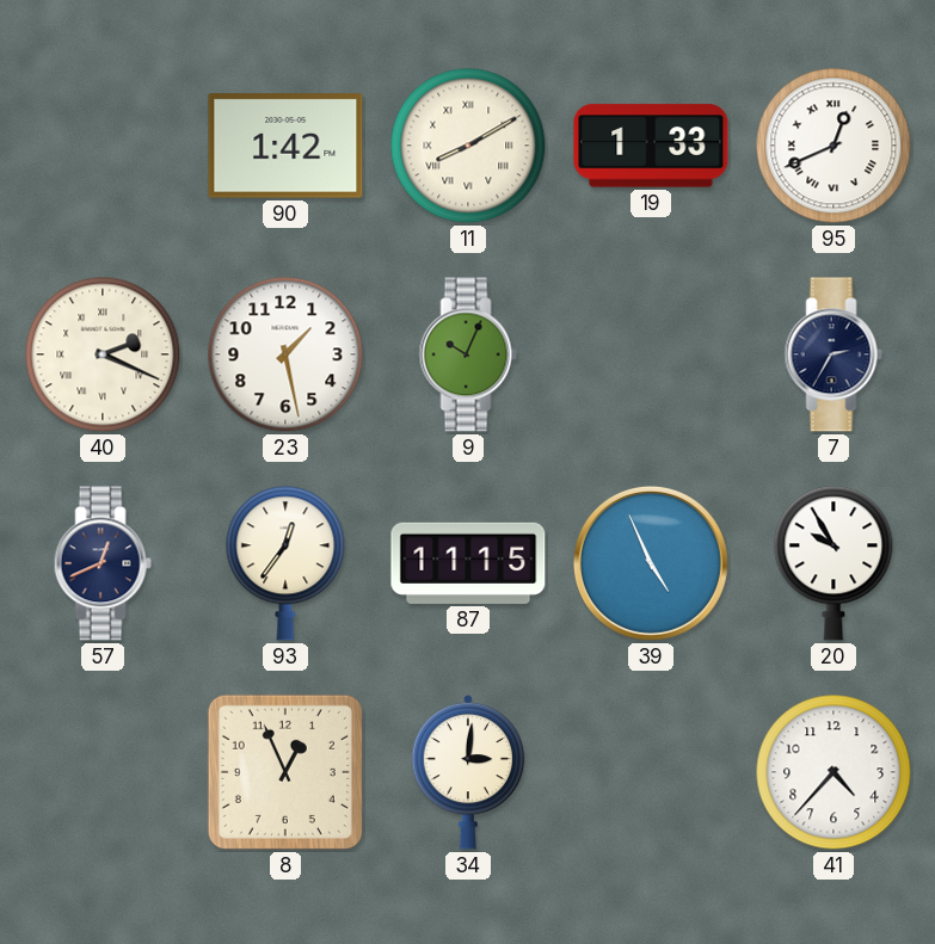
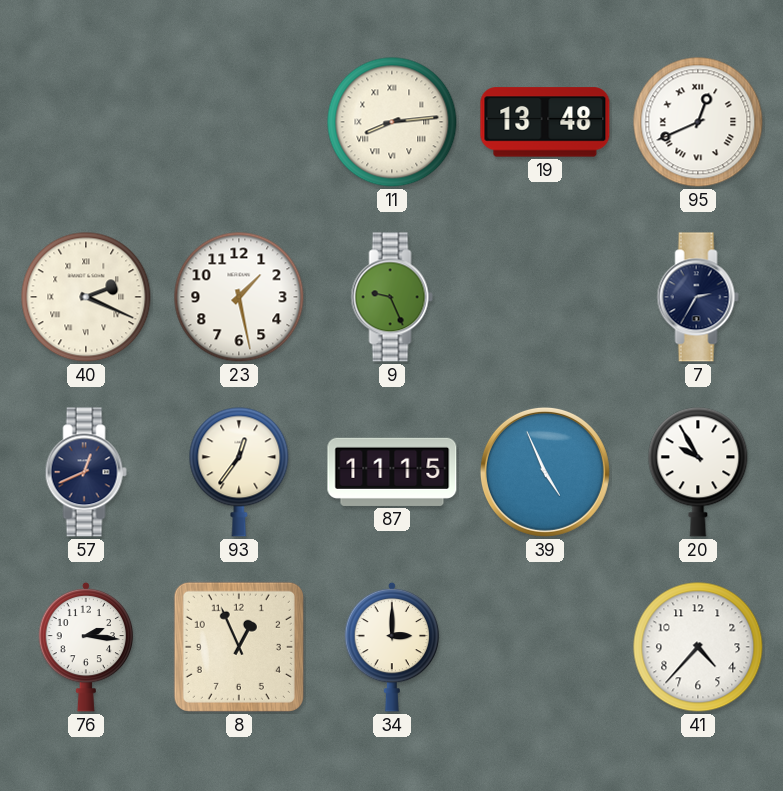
90: 1:42 -> none
11: 8:10 -> 8:14
19: 1:33 -> 13:48
9: 10:04 -> 9:26
76: none -> 2:16
34: 3:01 -> 3:00
